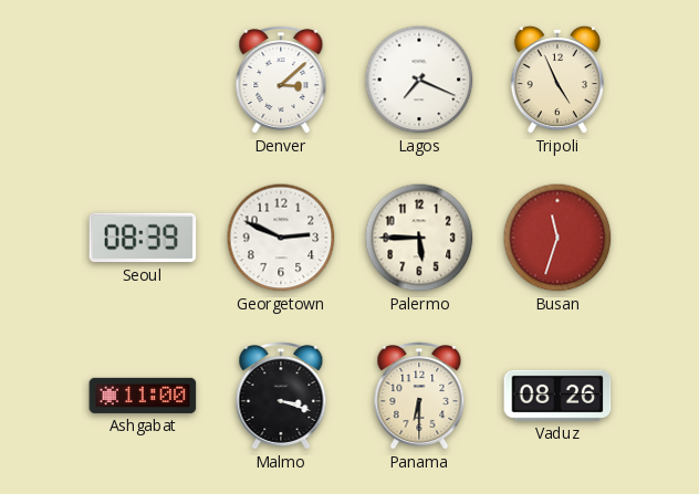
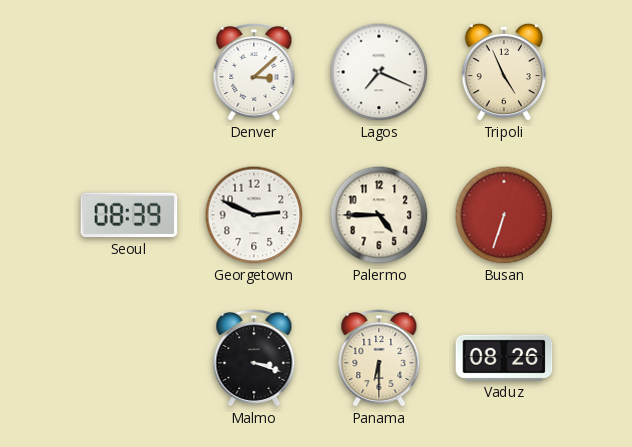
Palermo: 5:45 -> 4:45
Busan: 11:33 -> 6:33
Ashgabat: 11:00 -> none
